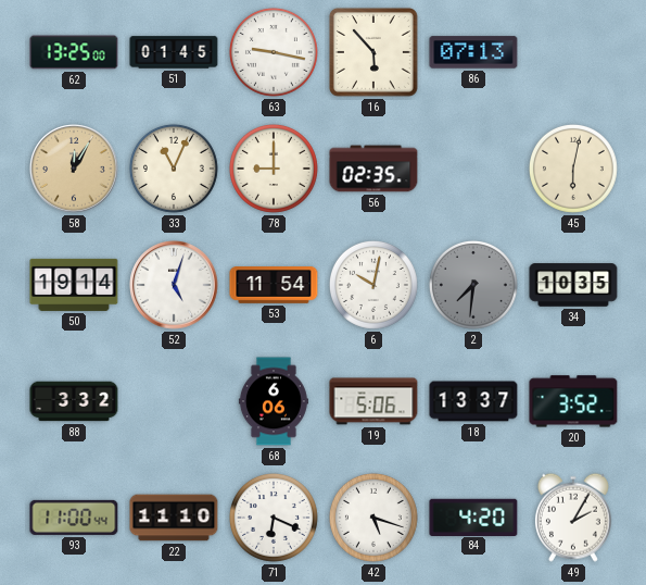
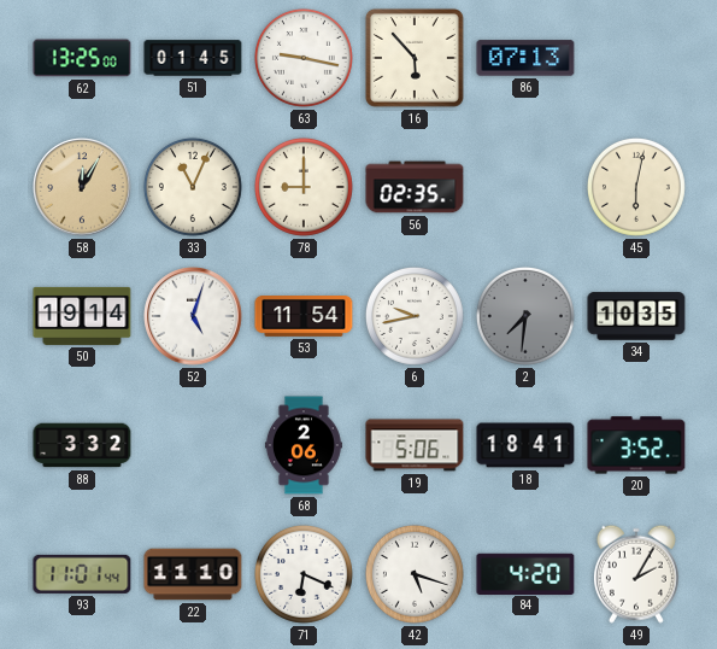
6: 10:02 -> 9:43
68: 6:06 -> 2:06
18: 13:37 -> 18:41
93: 11:00 -> 11:01
